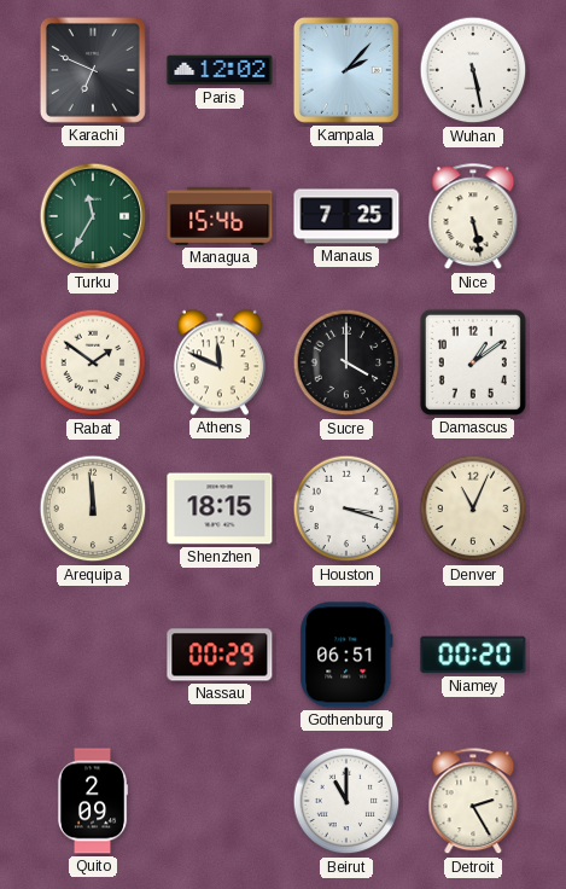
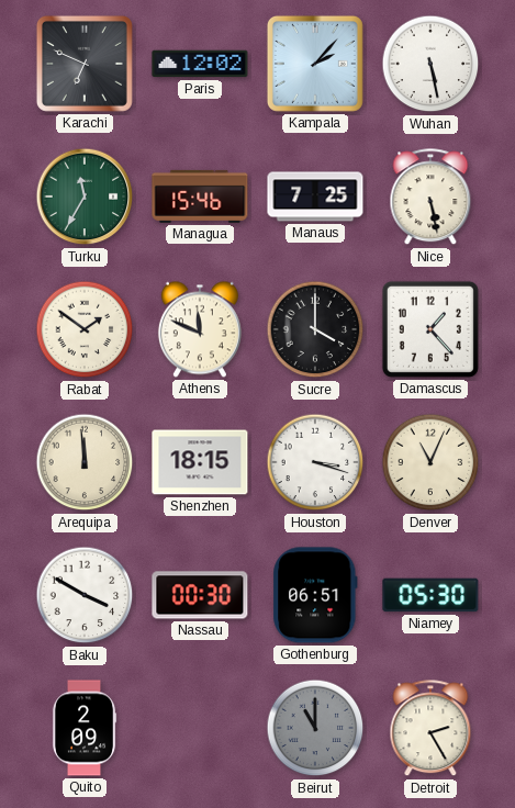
Damascus: 1:09 -> 1:23
Baku: none -> 3:50
Nassau: 00:29 -> 00:30
Niamey: 00:20 -> 05:30
Beirut dial: white -> grey
